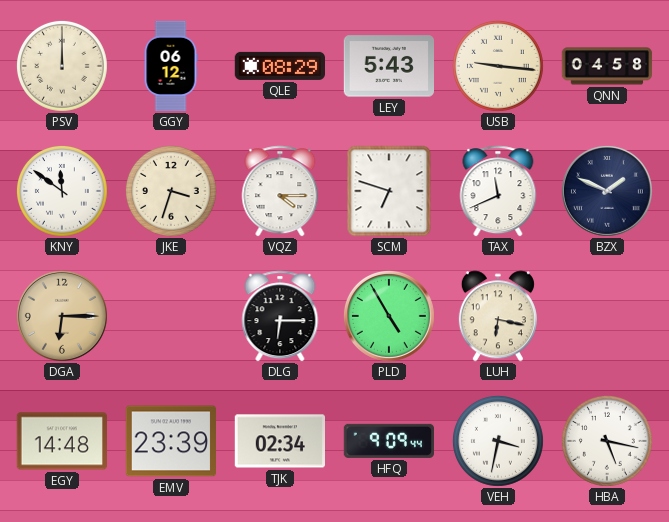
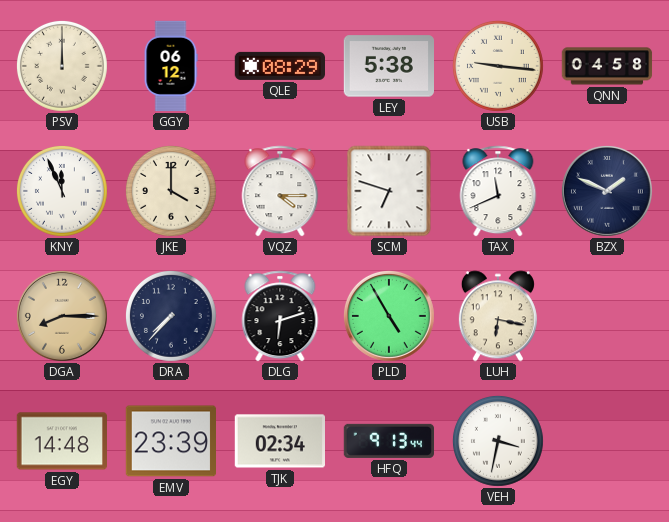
LEY: 5:43 -> 5:38
KNY: 11:51 -> 11:56
JKE: 3:33 -> 4:00
DGA: 6:15 -> 8:15
DRA: none -> 7:37
DLG: 6:15 -> 6:12
HFQ: 9:09 -> 9:13
HBA: 5:17 -> none
